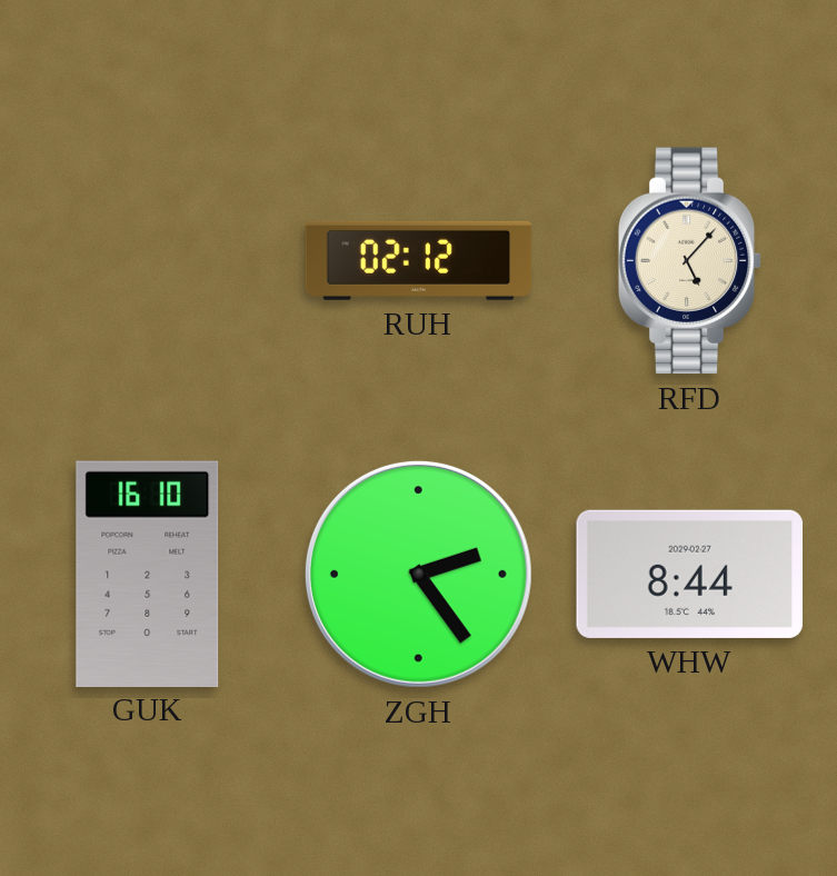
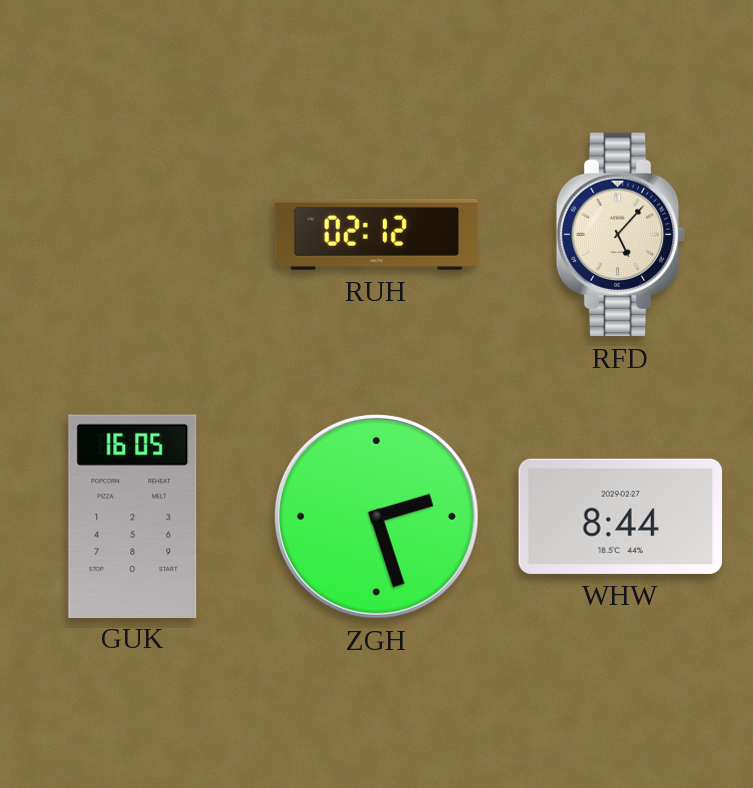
GUK: 16:10 -> 16:05
ZGH: 2:24 -> 2:27
